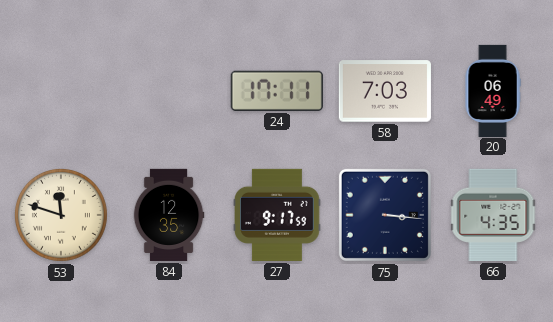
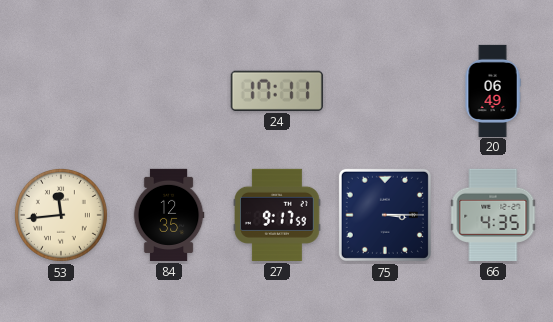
58: 7:03 -> none
53: 11:48 -> 11:44
75: 3:16 -> 3:15
